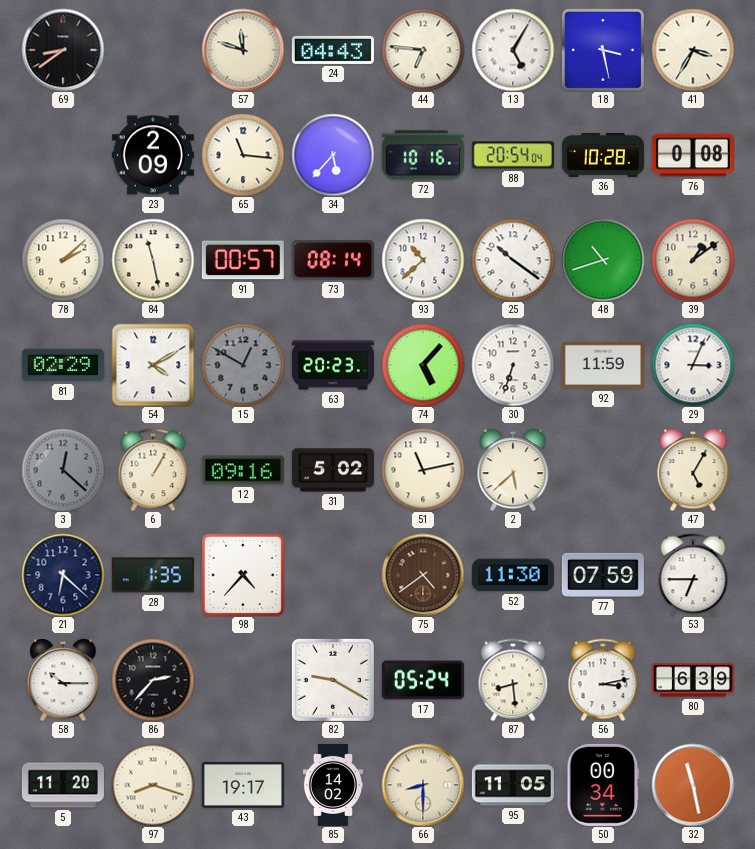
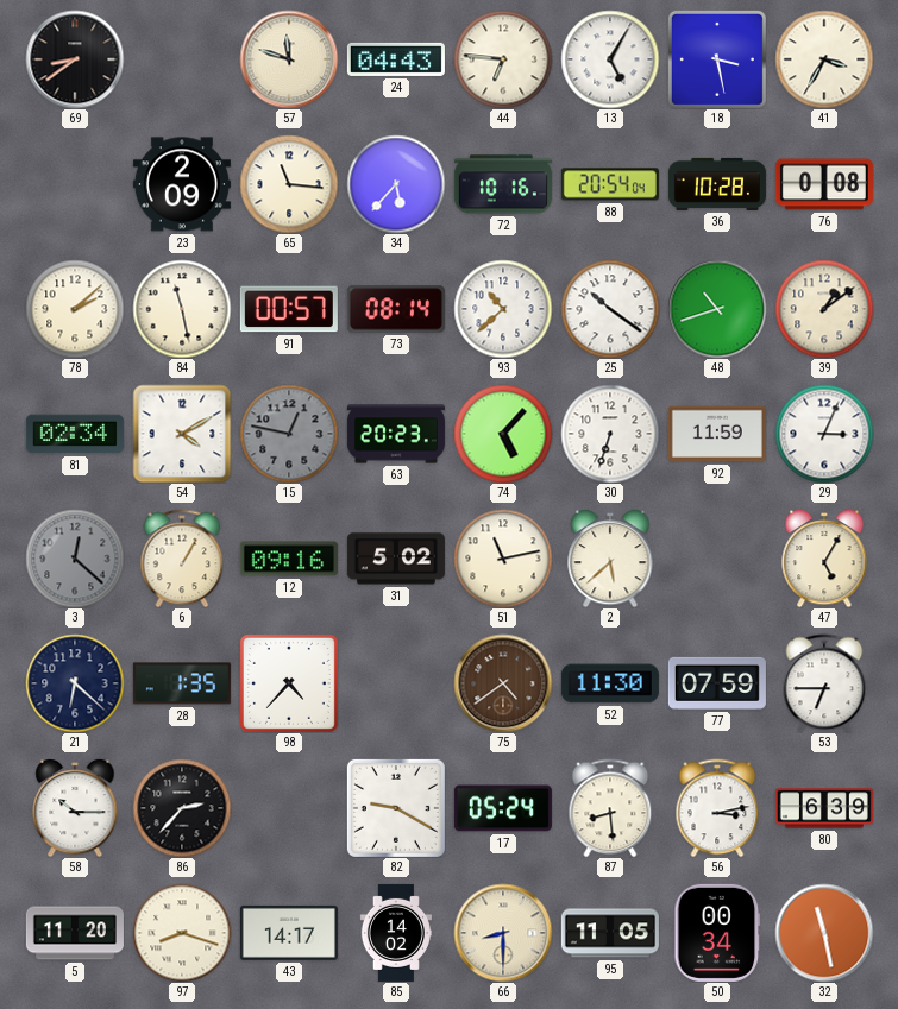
81: 02:29 -> 02:34
15: 12:50 -> 12:47
43: 19:17 -> 14:17
